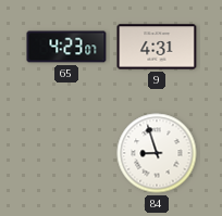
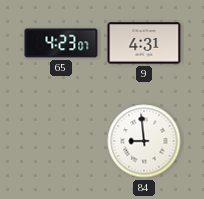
84: 8:57 -> 8:59
